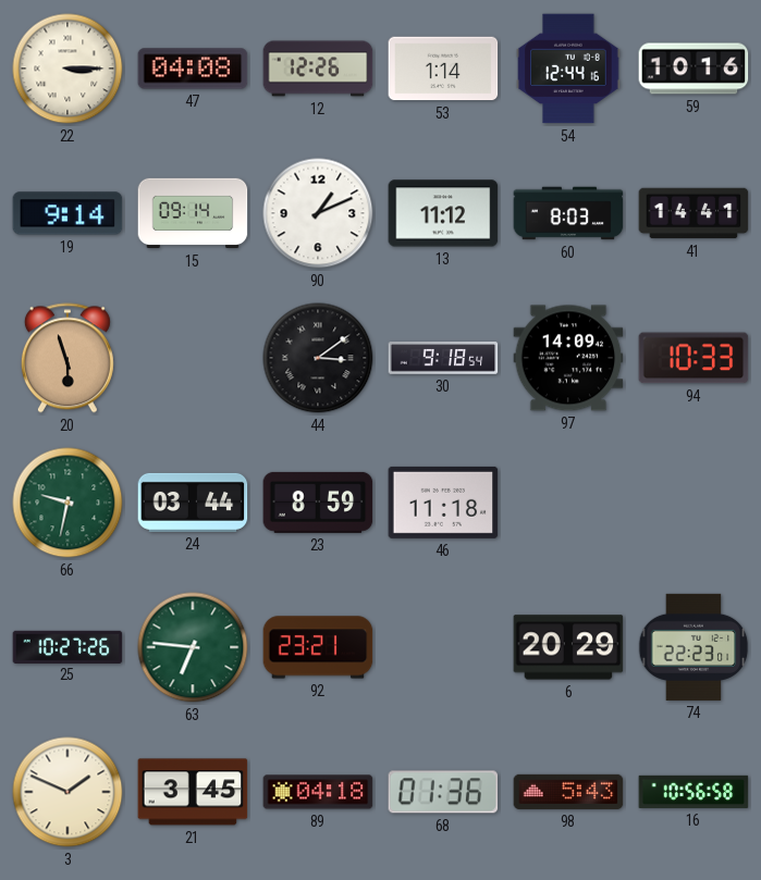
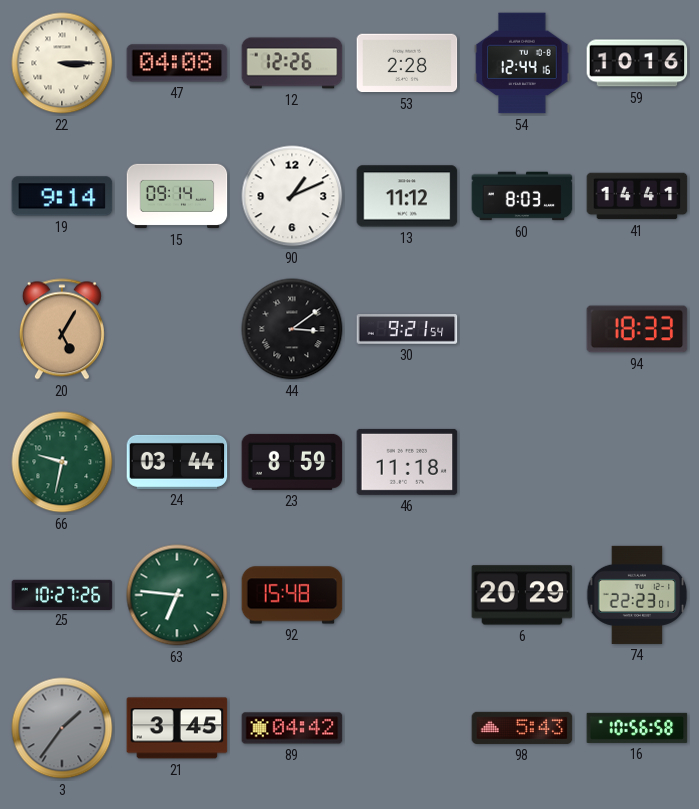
53: 1:14 -> 2:28
20: 5:57 -> 5:05
30: 9:18 -> 9:21
97: 14:09 -> none
94: 10:33 -> 18:33
92: 23:21 -> 15:48
3: 1:49 -> 1:36
3 dial: cream -> grey
89: 04:18 -> 04:42
68: 01:36 -> none
